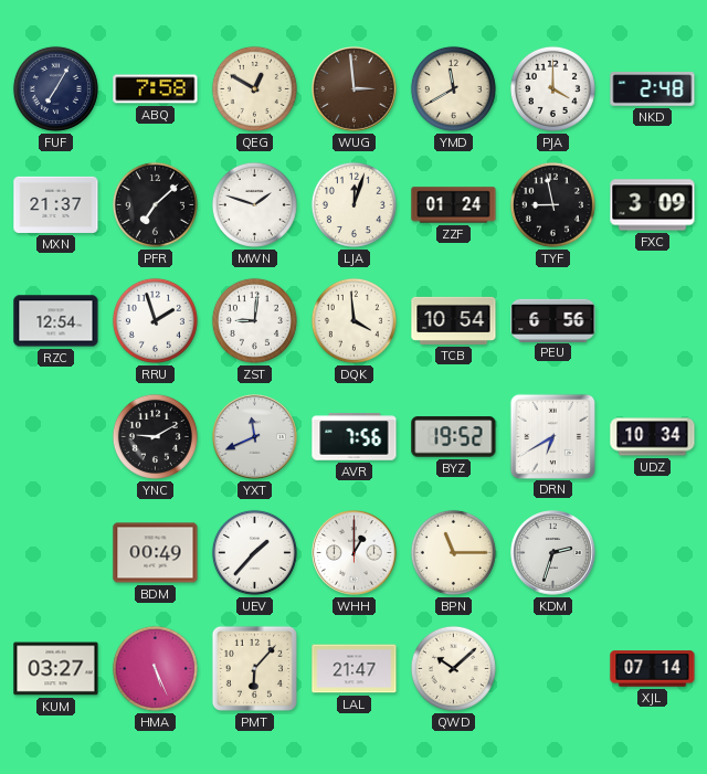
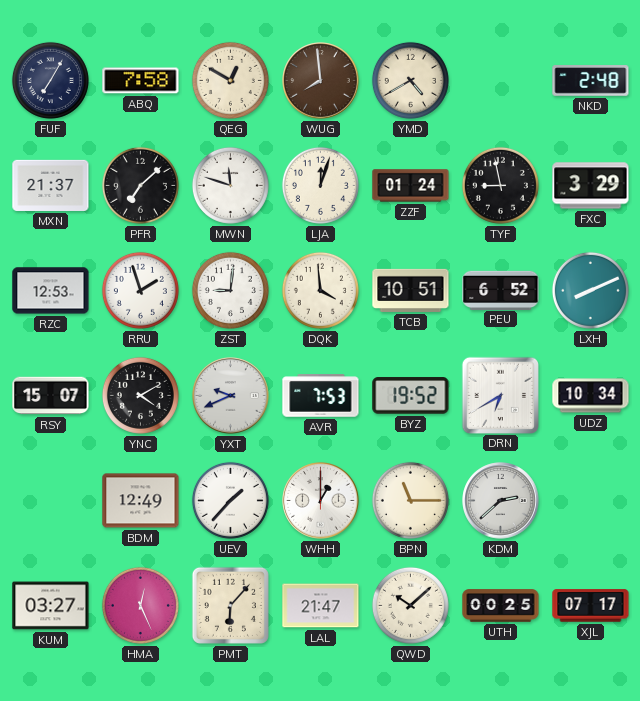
WUG: 2:59 -> 7:59
YMD: 11:40 -> 4:40
PJA: 4:00 -> none
MWN: 1:48 -> 11:48
FXC: 3:09 -> 3:29
RZC: 12:54 -> 12:53
TCB: 10:54 -> 10:51
PEU: 6:56 -> 6:52
LXH: none -> 8:11
RSY: none -> 15:07
YNC: 9:10 -> 4:10
YXT: 11:41 -> 9:41
AVR: 7:56 -> 7:53
BDM: 00:49 -> 12:49
KDM: 2:33 -> 2:38
HMA: 5:26 -> 12:26
UTH: none -> 00:25
XJL: 07:14 -> 07:17
